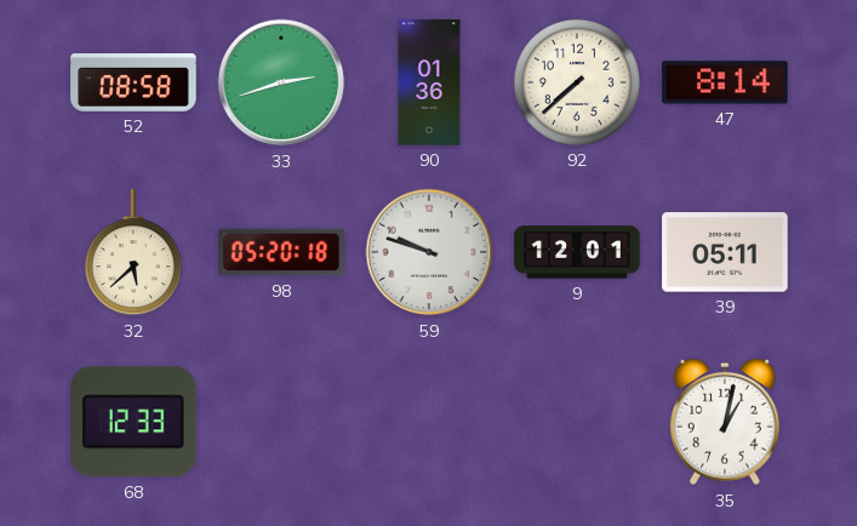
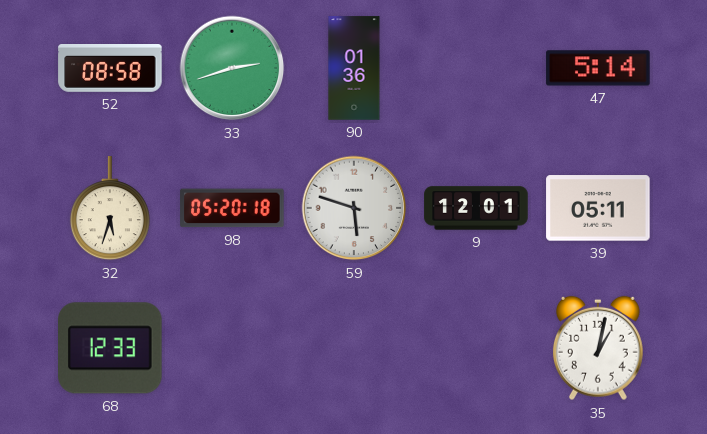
92: 7:38 -> none
47: 8:14 -> 5:14
32: 5:38 -> 5:33
59: 9:48 -> 5:48
